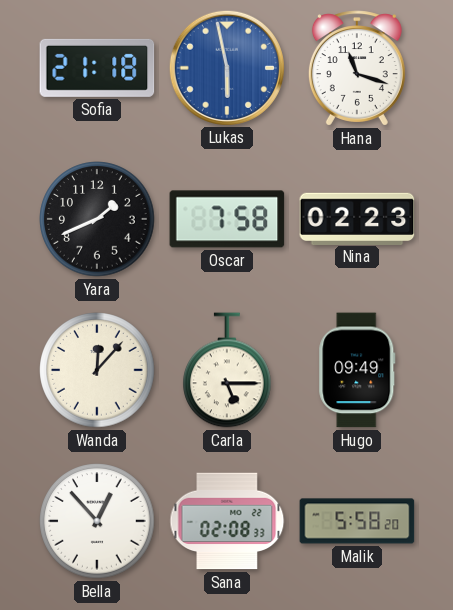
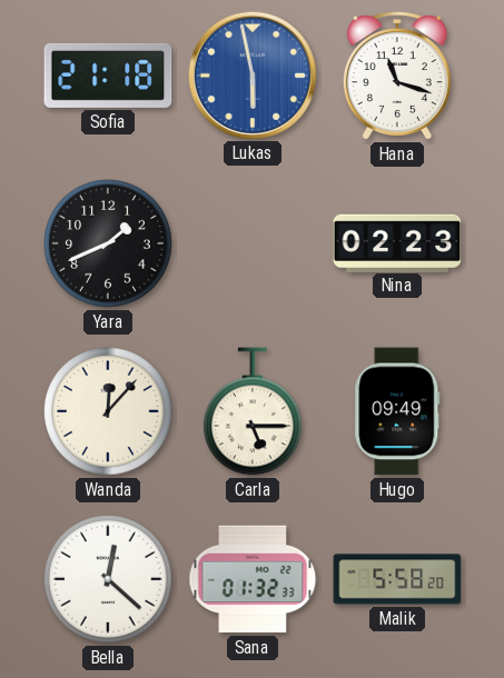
Oscar: 7:58 -> none
Bella: 12:53 -> 12:22
Sana: 02:08 -> 01:32
